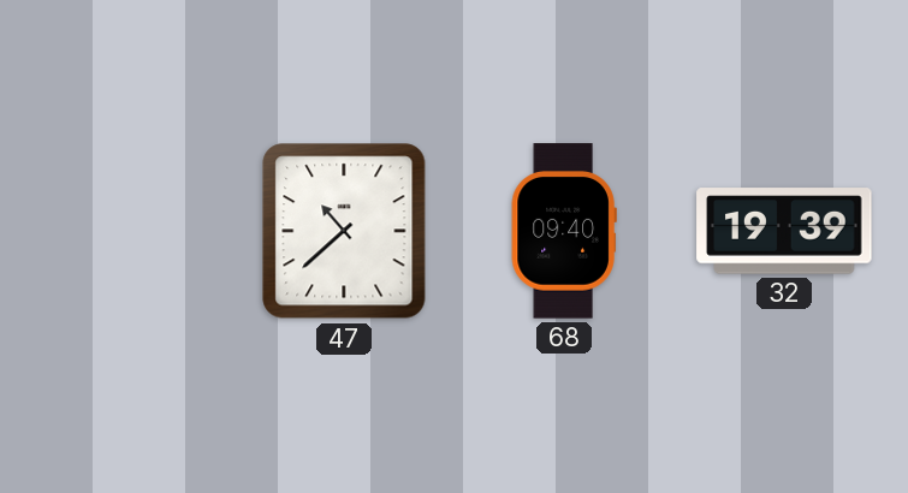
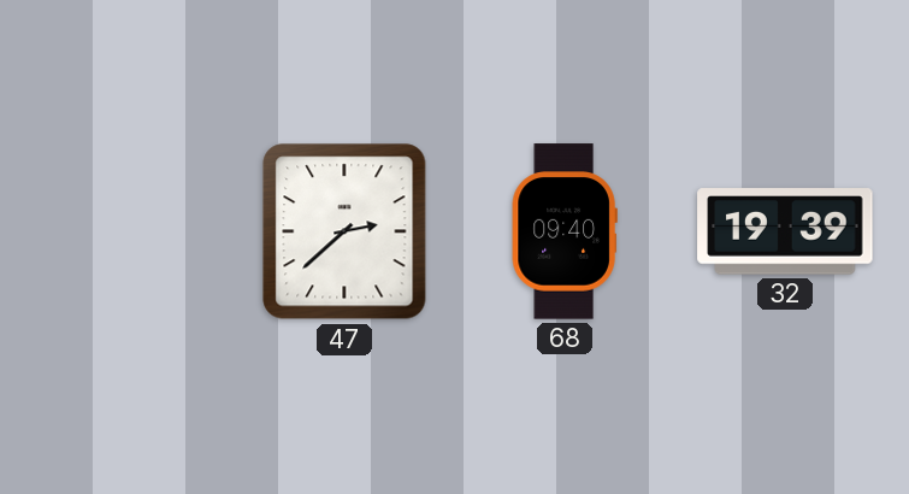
47: 10:38 -> 2:38
